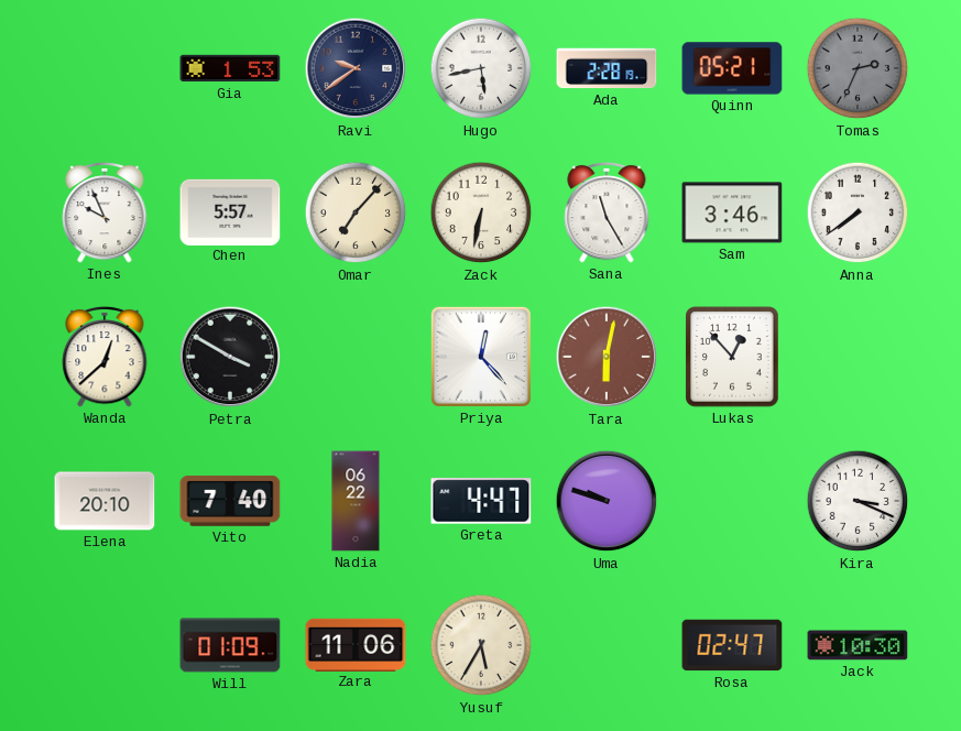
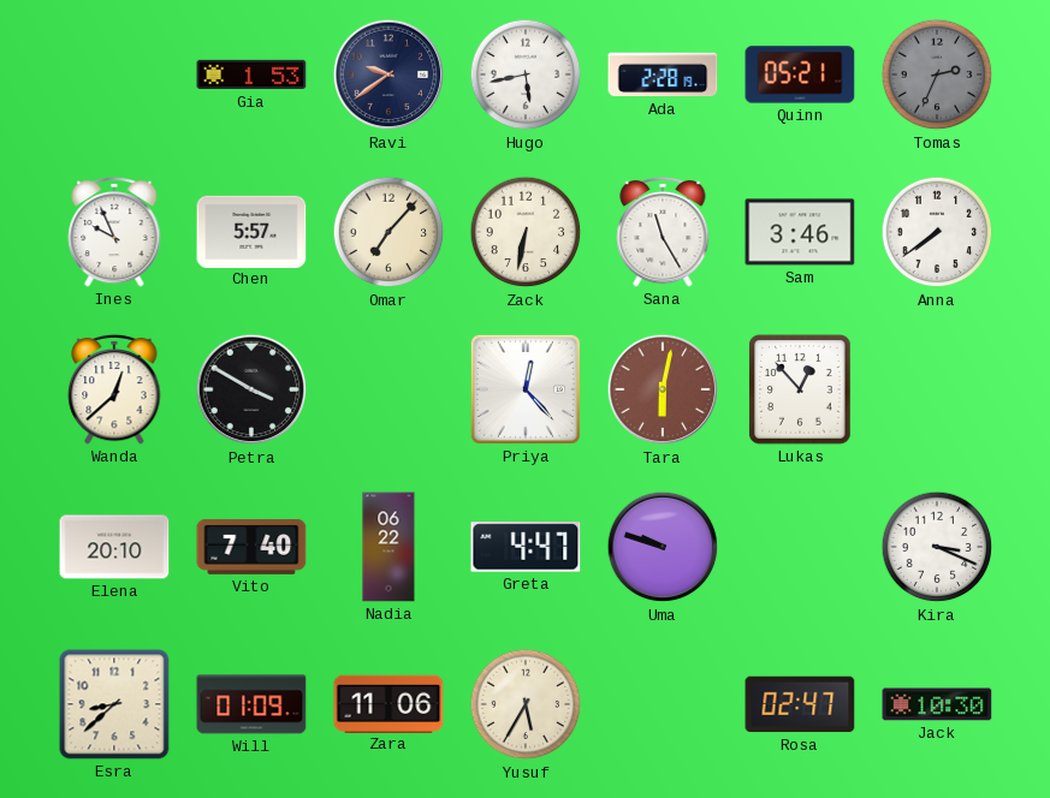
Esra: none -> 8:38
